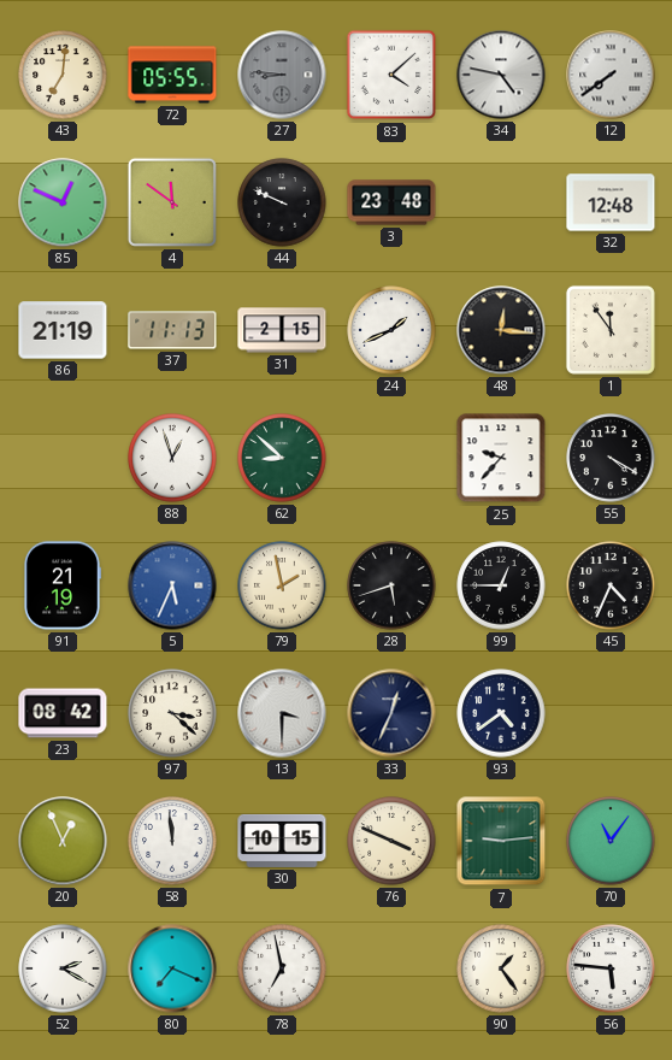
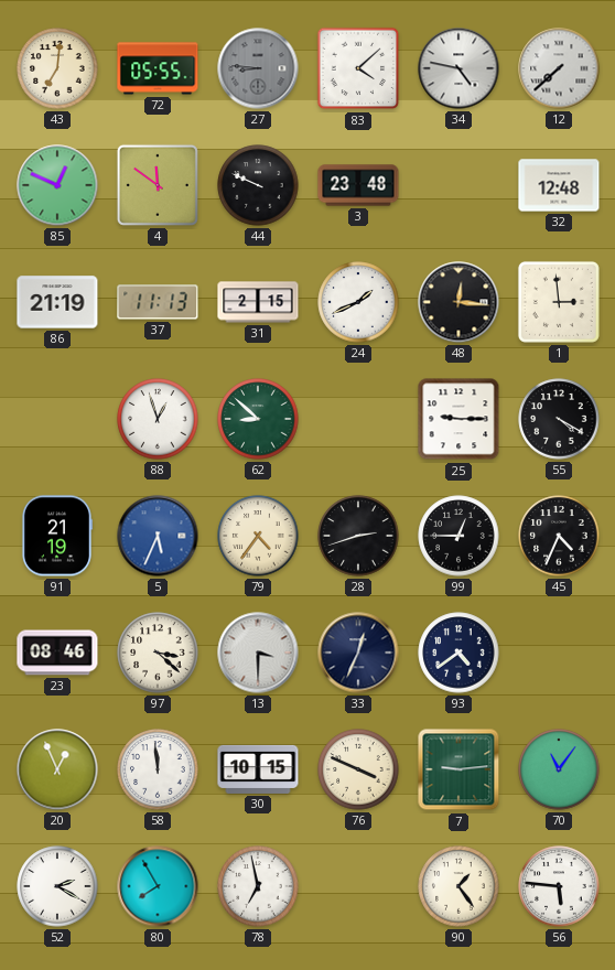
12: 7:39 -> 7:38
1: 11:54 -> 2:59
25: 9:37 -> 9:15
79: 1:58 -> 4:36
28: 5:42 -> 2:42
23: 08:42 -> 08:46
80: 7:19 -> 7:55
